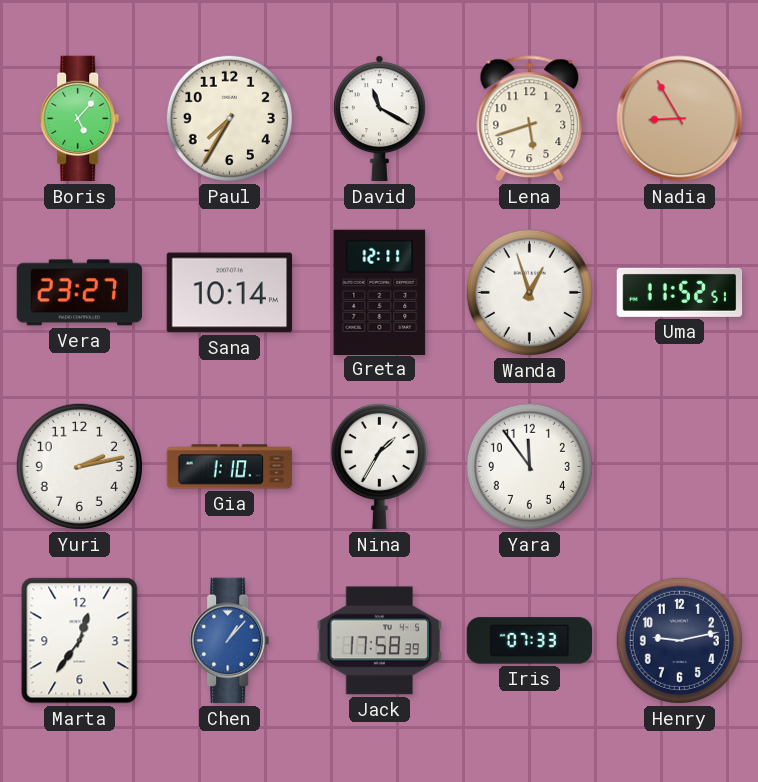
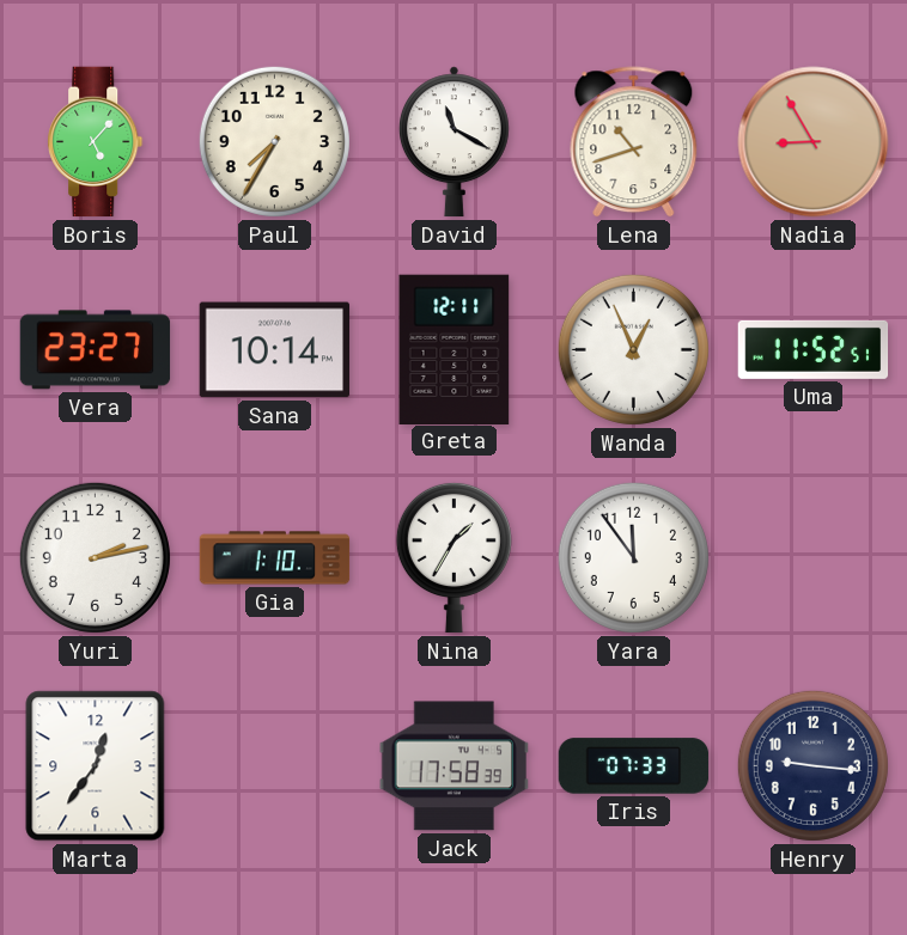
Lena: 5:42 -> 10:42
Wanda: 12:57 -> 12:56
Chen: 1:07 -> none
Henry: 9:13 -> 9:16
